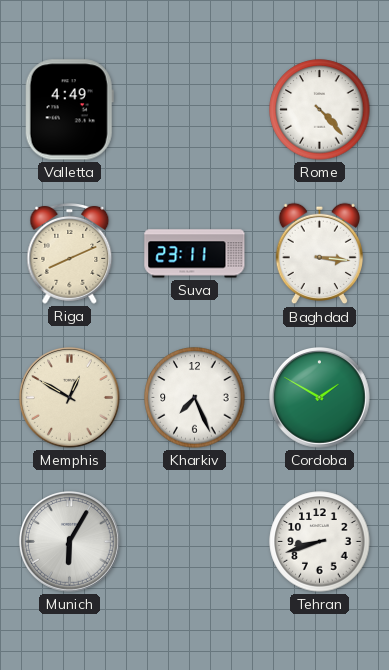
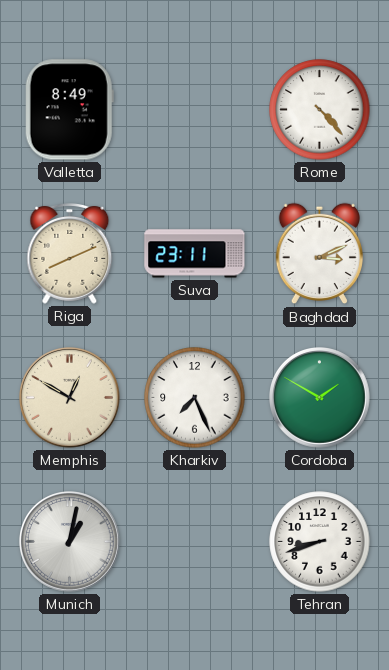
Valletta: 4:49 -> 8:49
Baghdad: 3:16 -> 3:11
Munich: 6:05 -> 1:02
